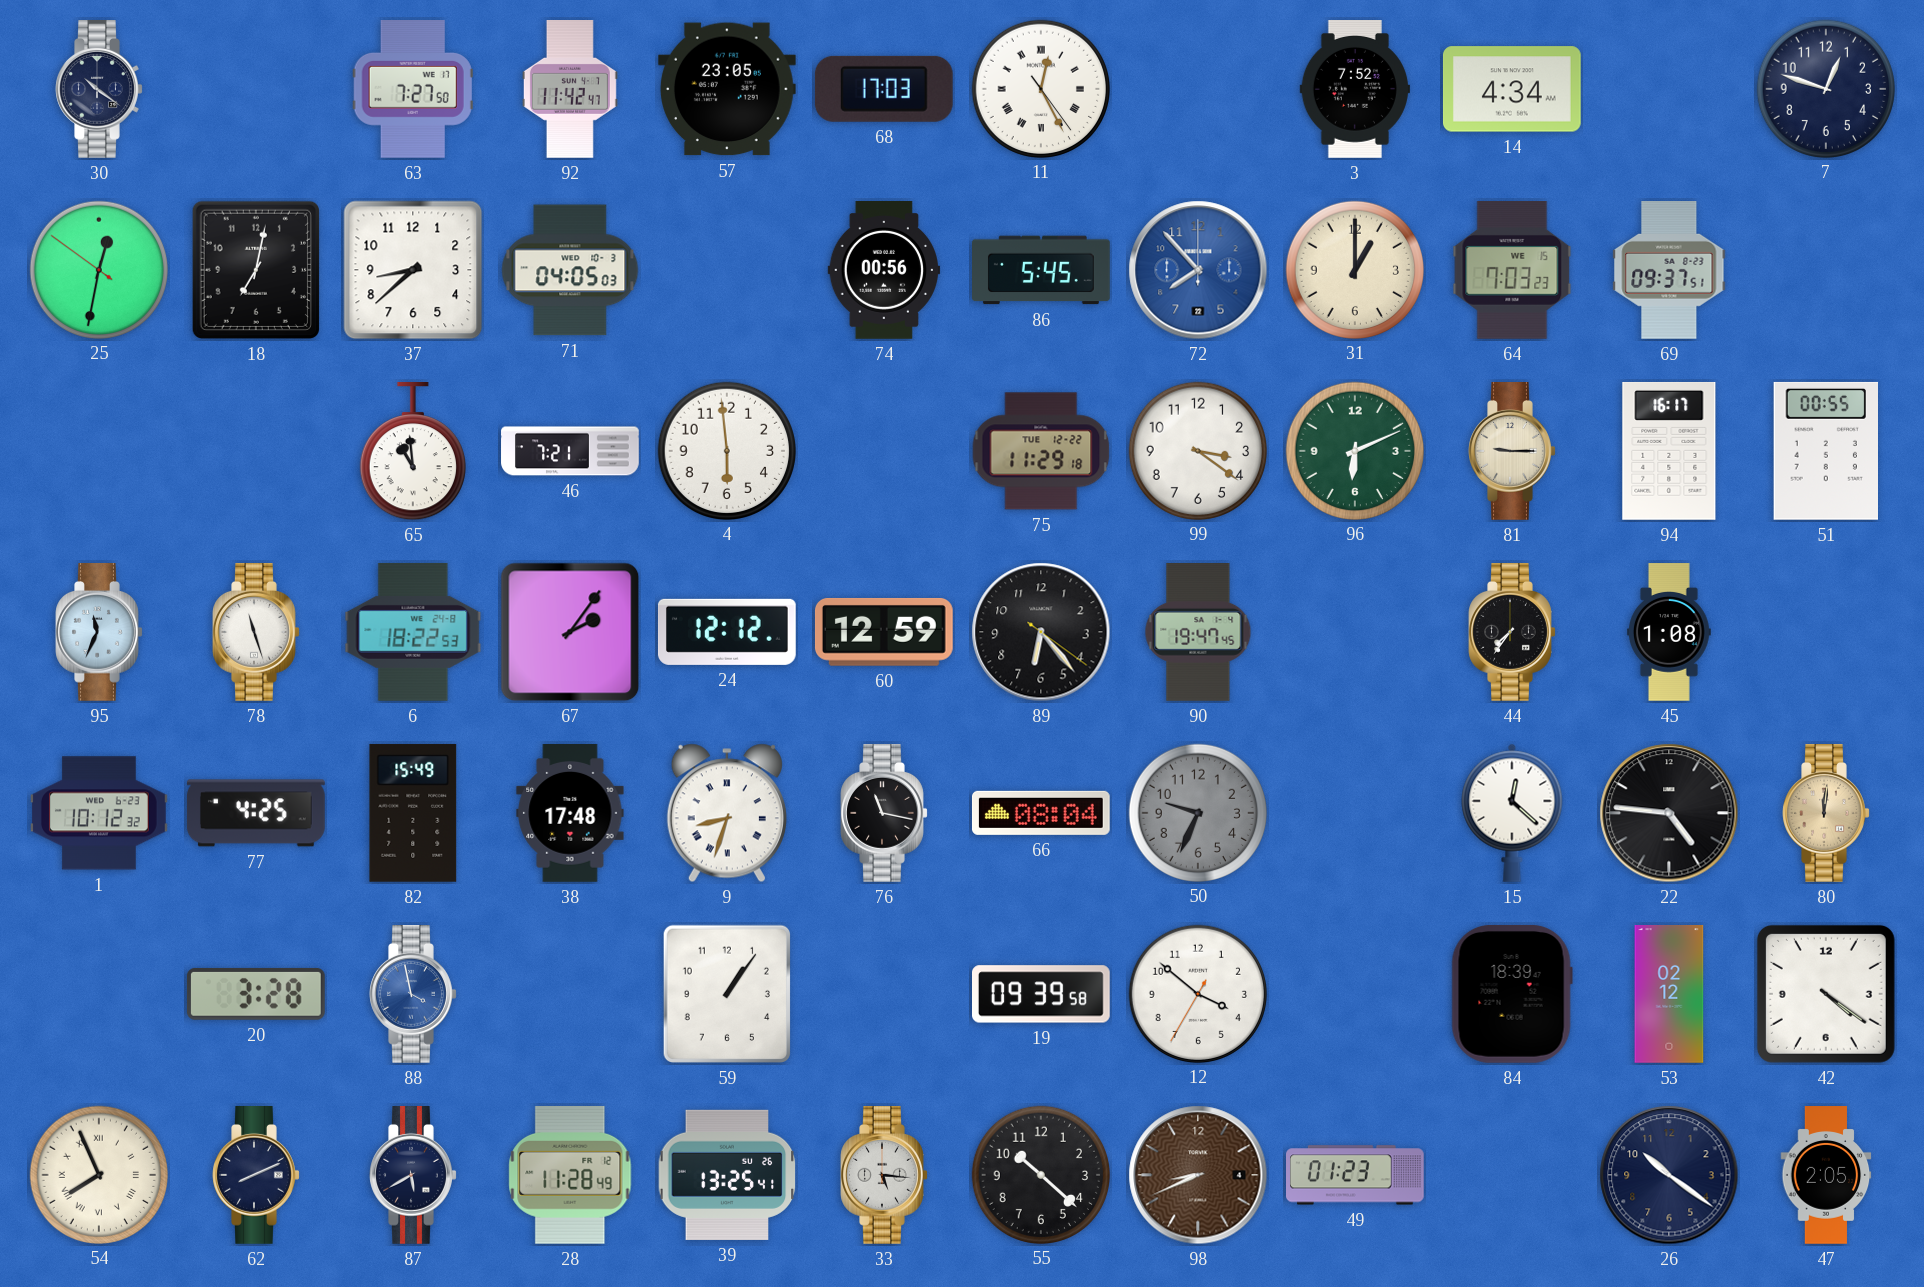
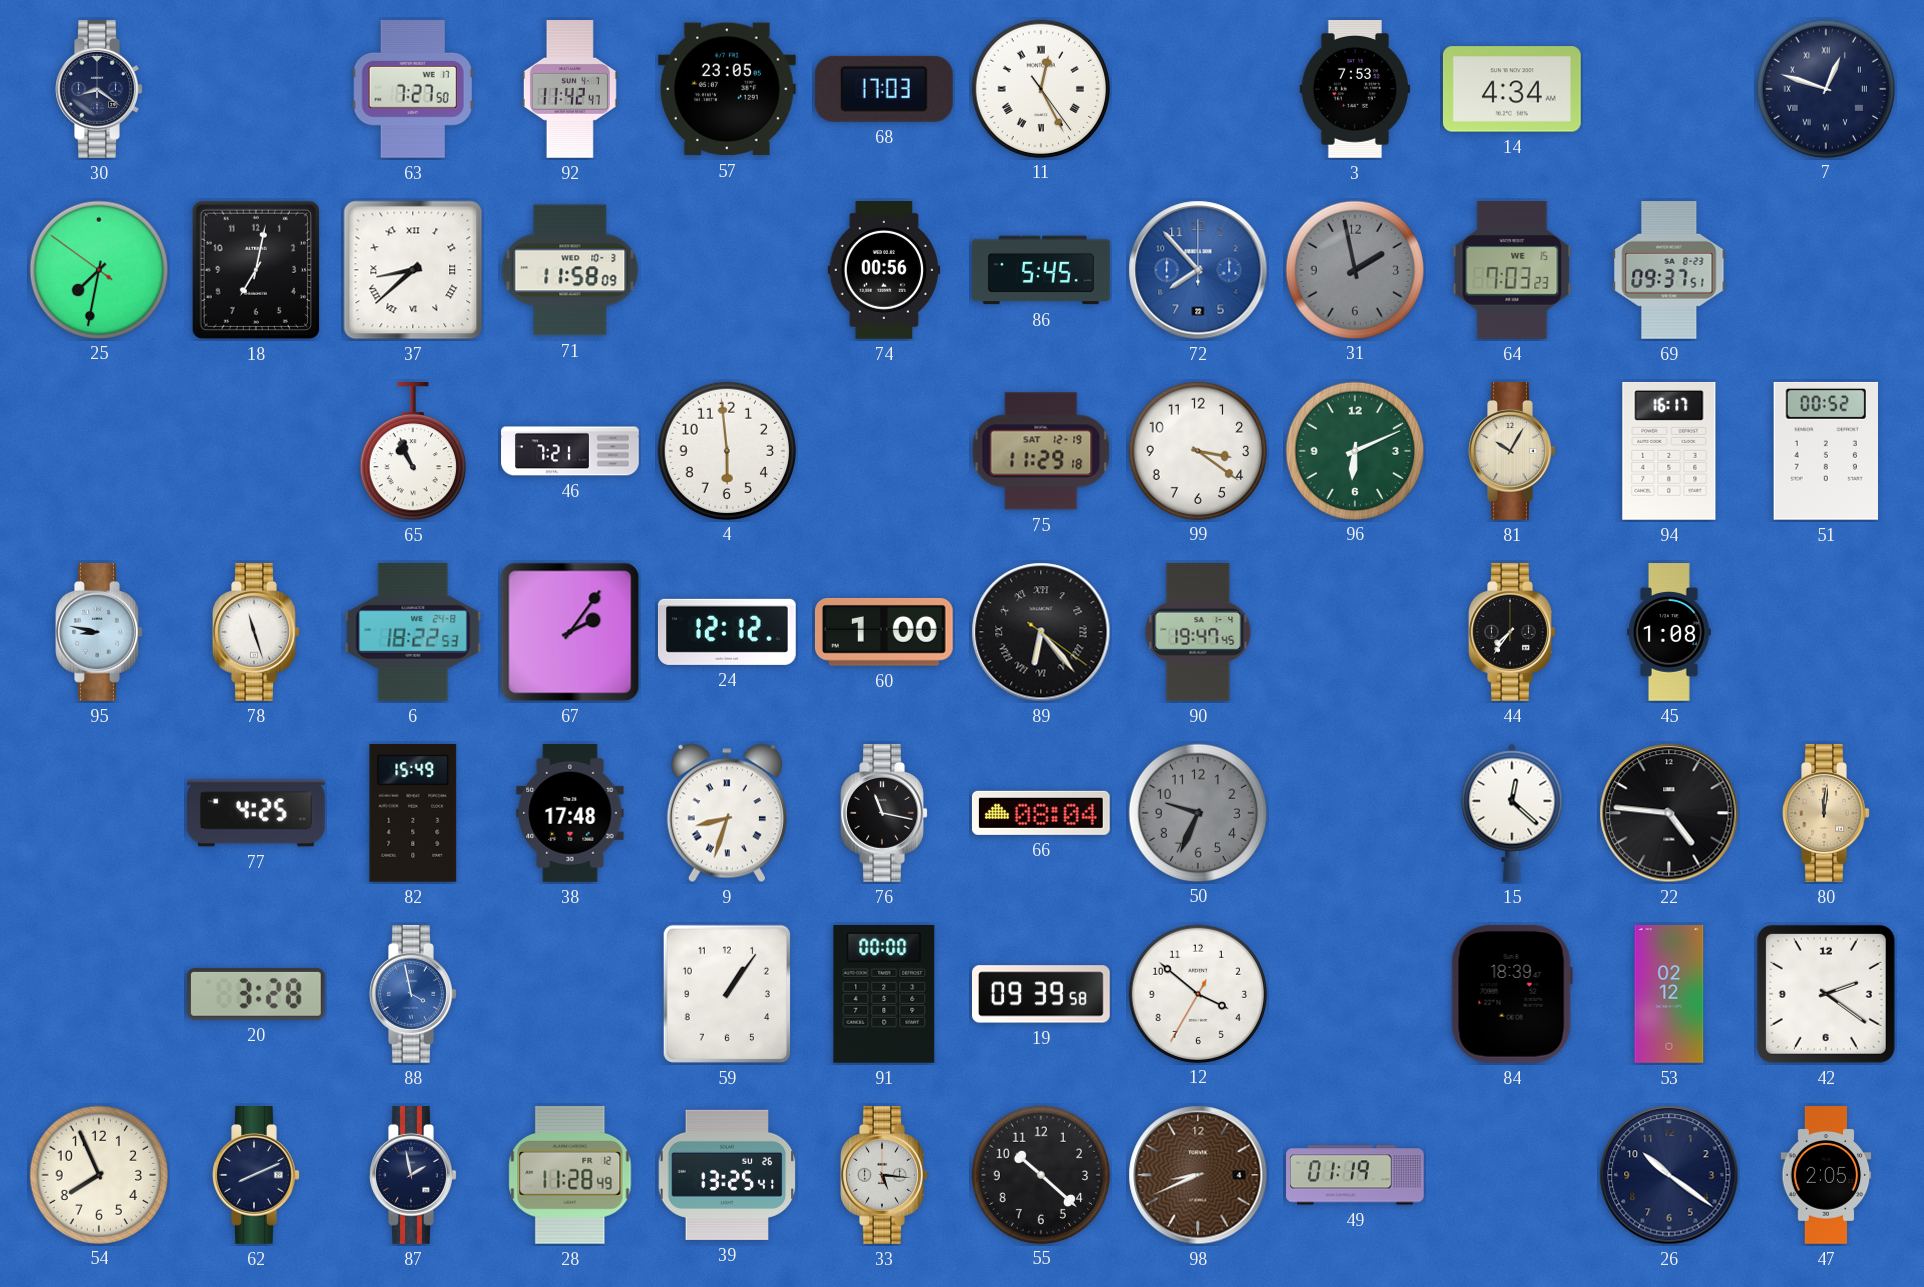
30: 10:21 -> 8:21
3: 7:52 -> 7:53
7 numerals: Arabic -> Roman
25: 12:31 -> 7:31
37 numerals: Arabic -> Roman
71: 04:05 -> 11:58
31: 1:00 -> 1:58
31 dial: cream -> grey
65: 10:59 -> 10:56
75 date: TUE 12-22 -> SAT 12-19
81: 9:15 -> 10:05
51: 00:55 -> 00:52
95: 11:34 -> 8:47
60: 12:59 -> 1:00
89 numerals: Arabic -> Roman
1: 10:12 -> none
91: none -> 00:00
42: 4:21 -> 2:21
54 numerals: Roman -> Arabic
87: 5:40 -> 1:58
49: 01:23 -> 01:19
